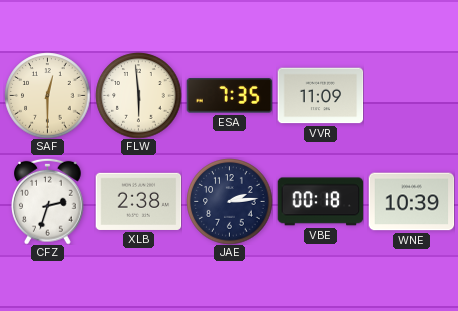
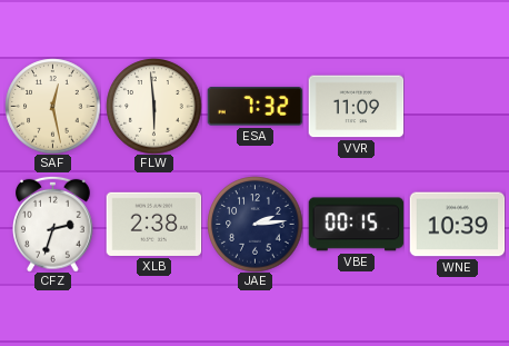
SAF: 12:30 -> 12:28
ESA: 7:35 -> 7:32
VBE: 00:18 -> 00:15
